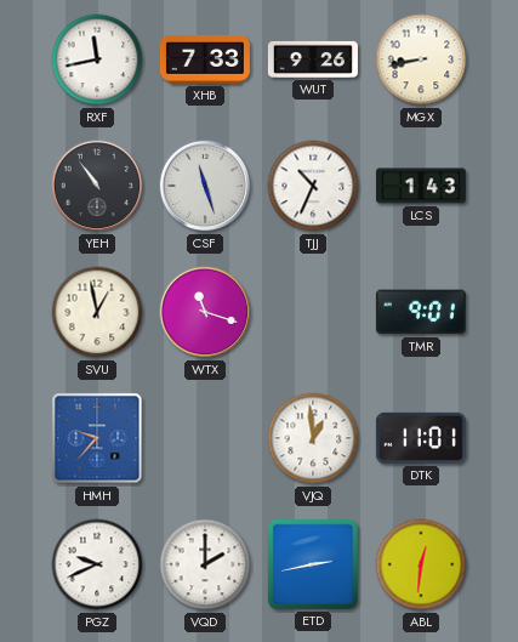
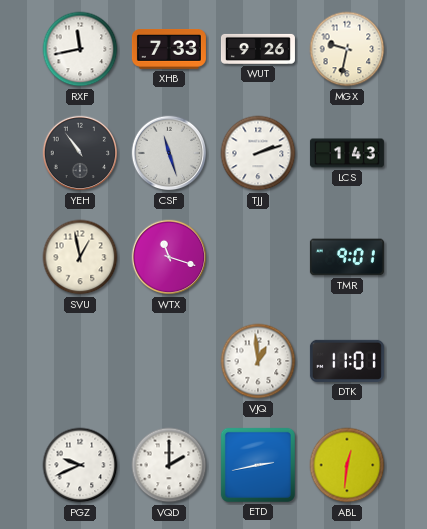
MGX: 8:43 -> 9:32
TJJ: 10:34 -> 2:12
HMH: 9:37 -> none
